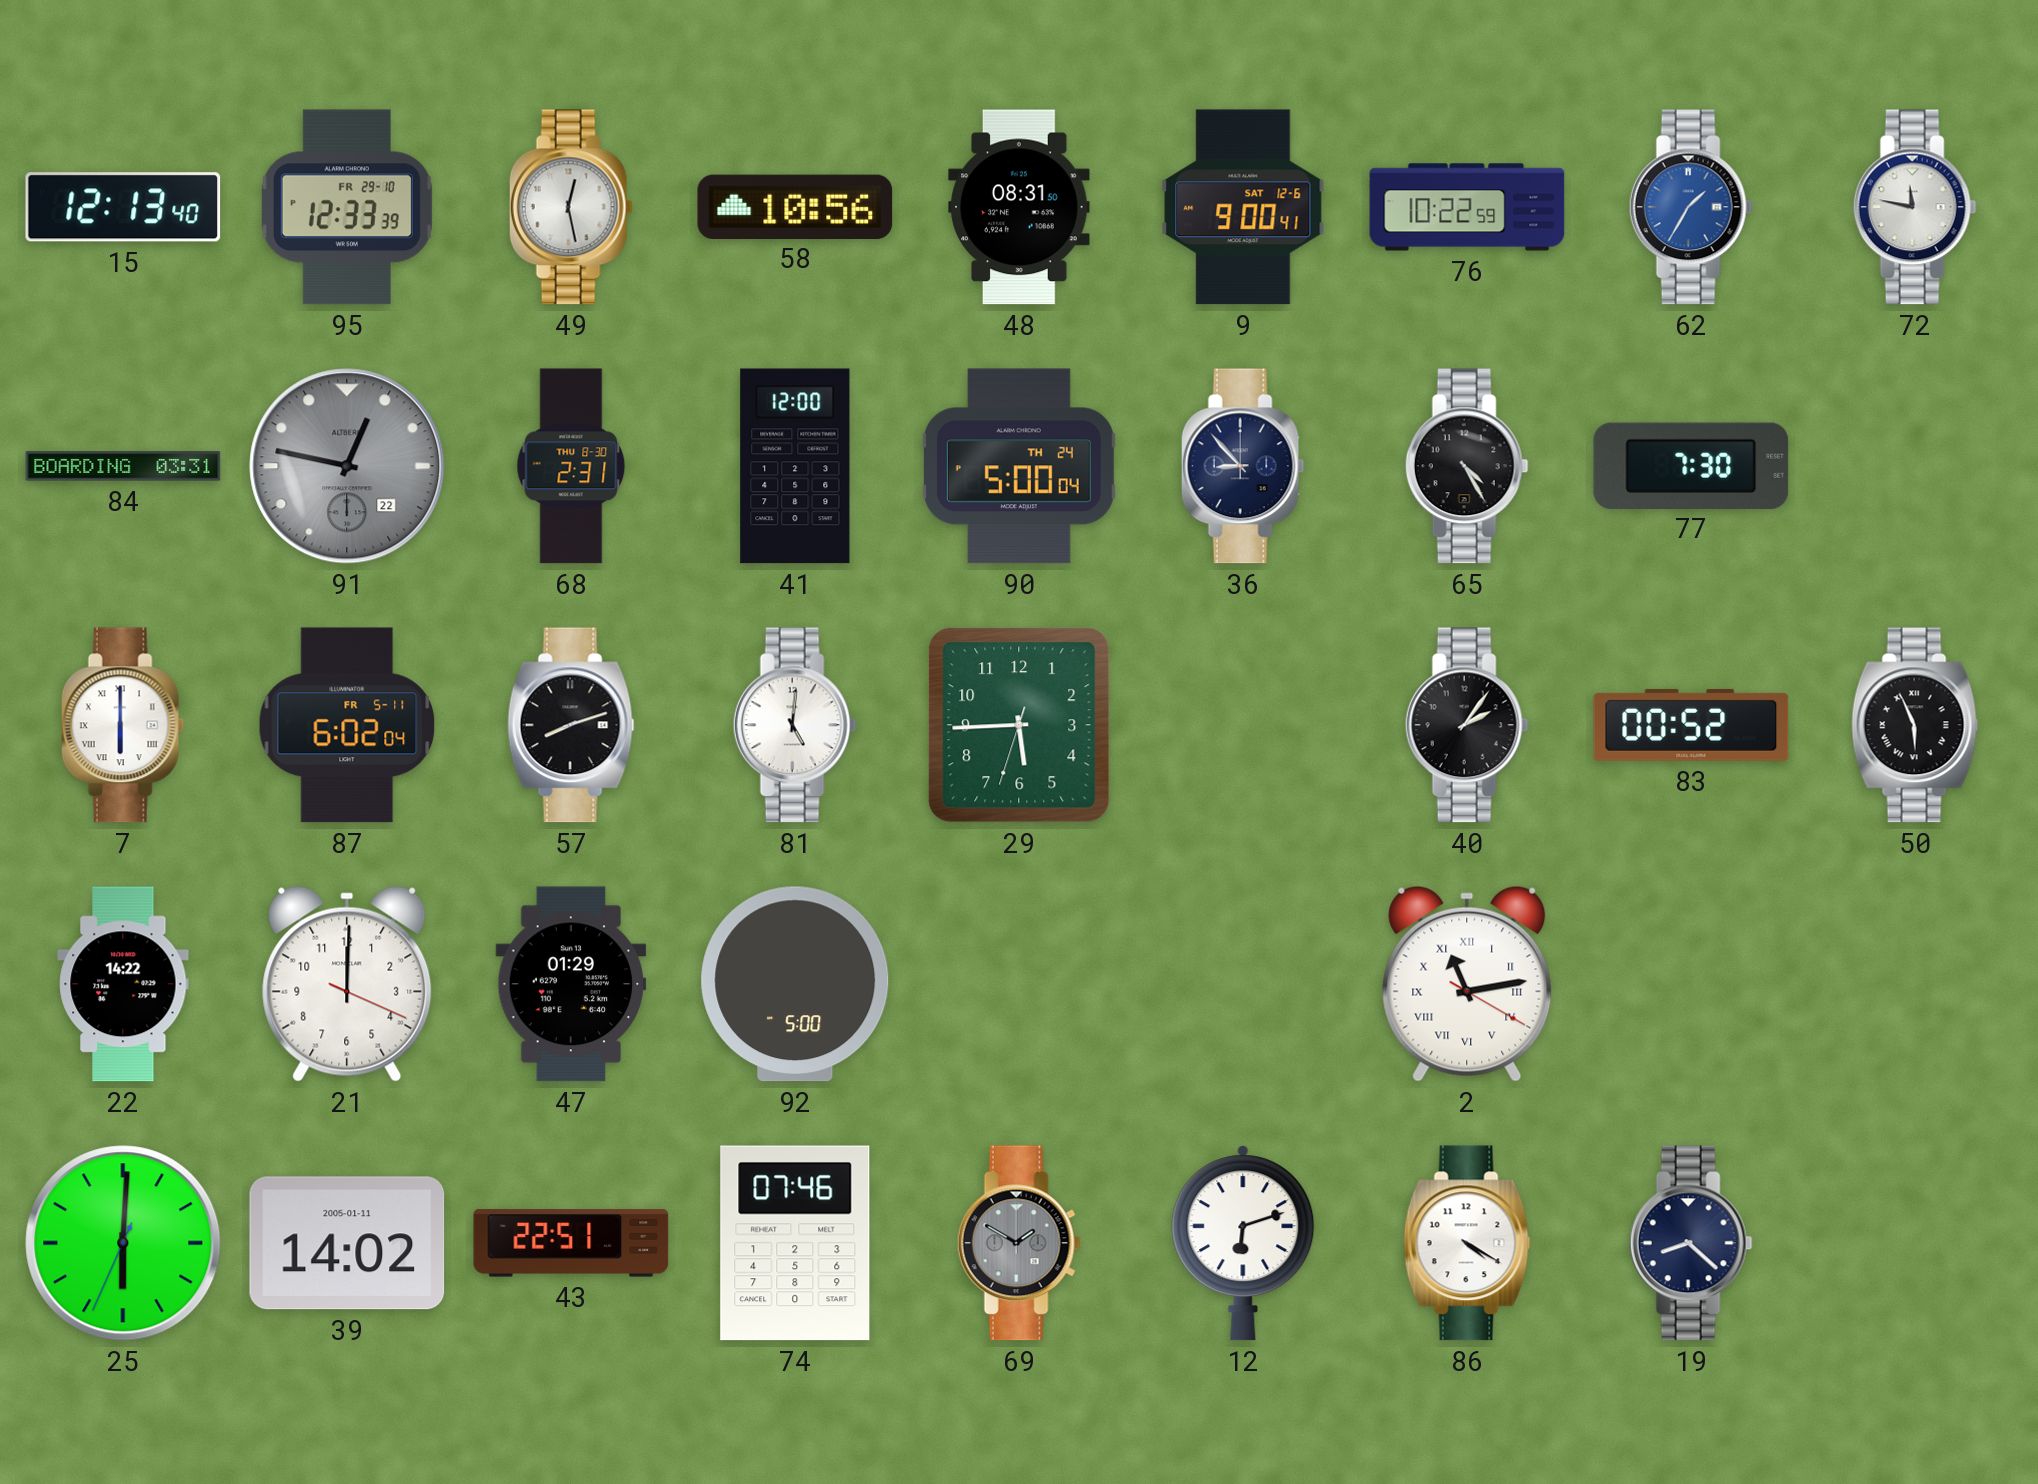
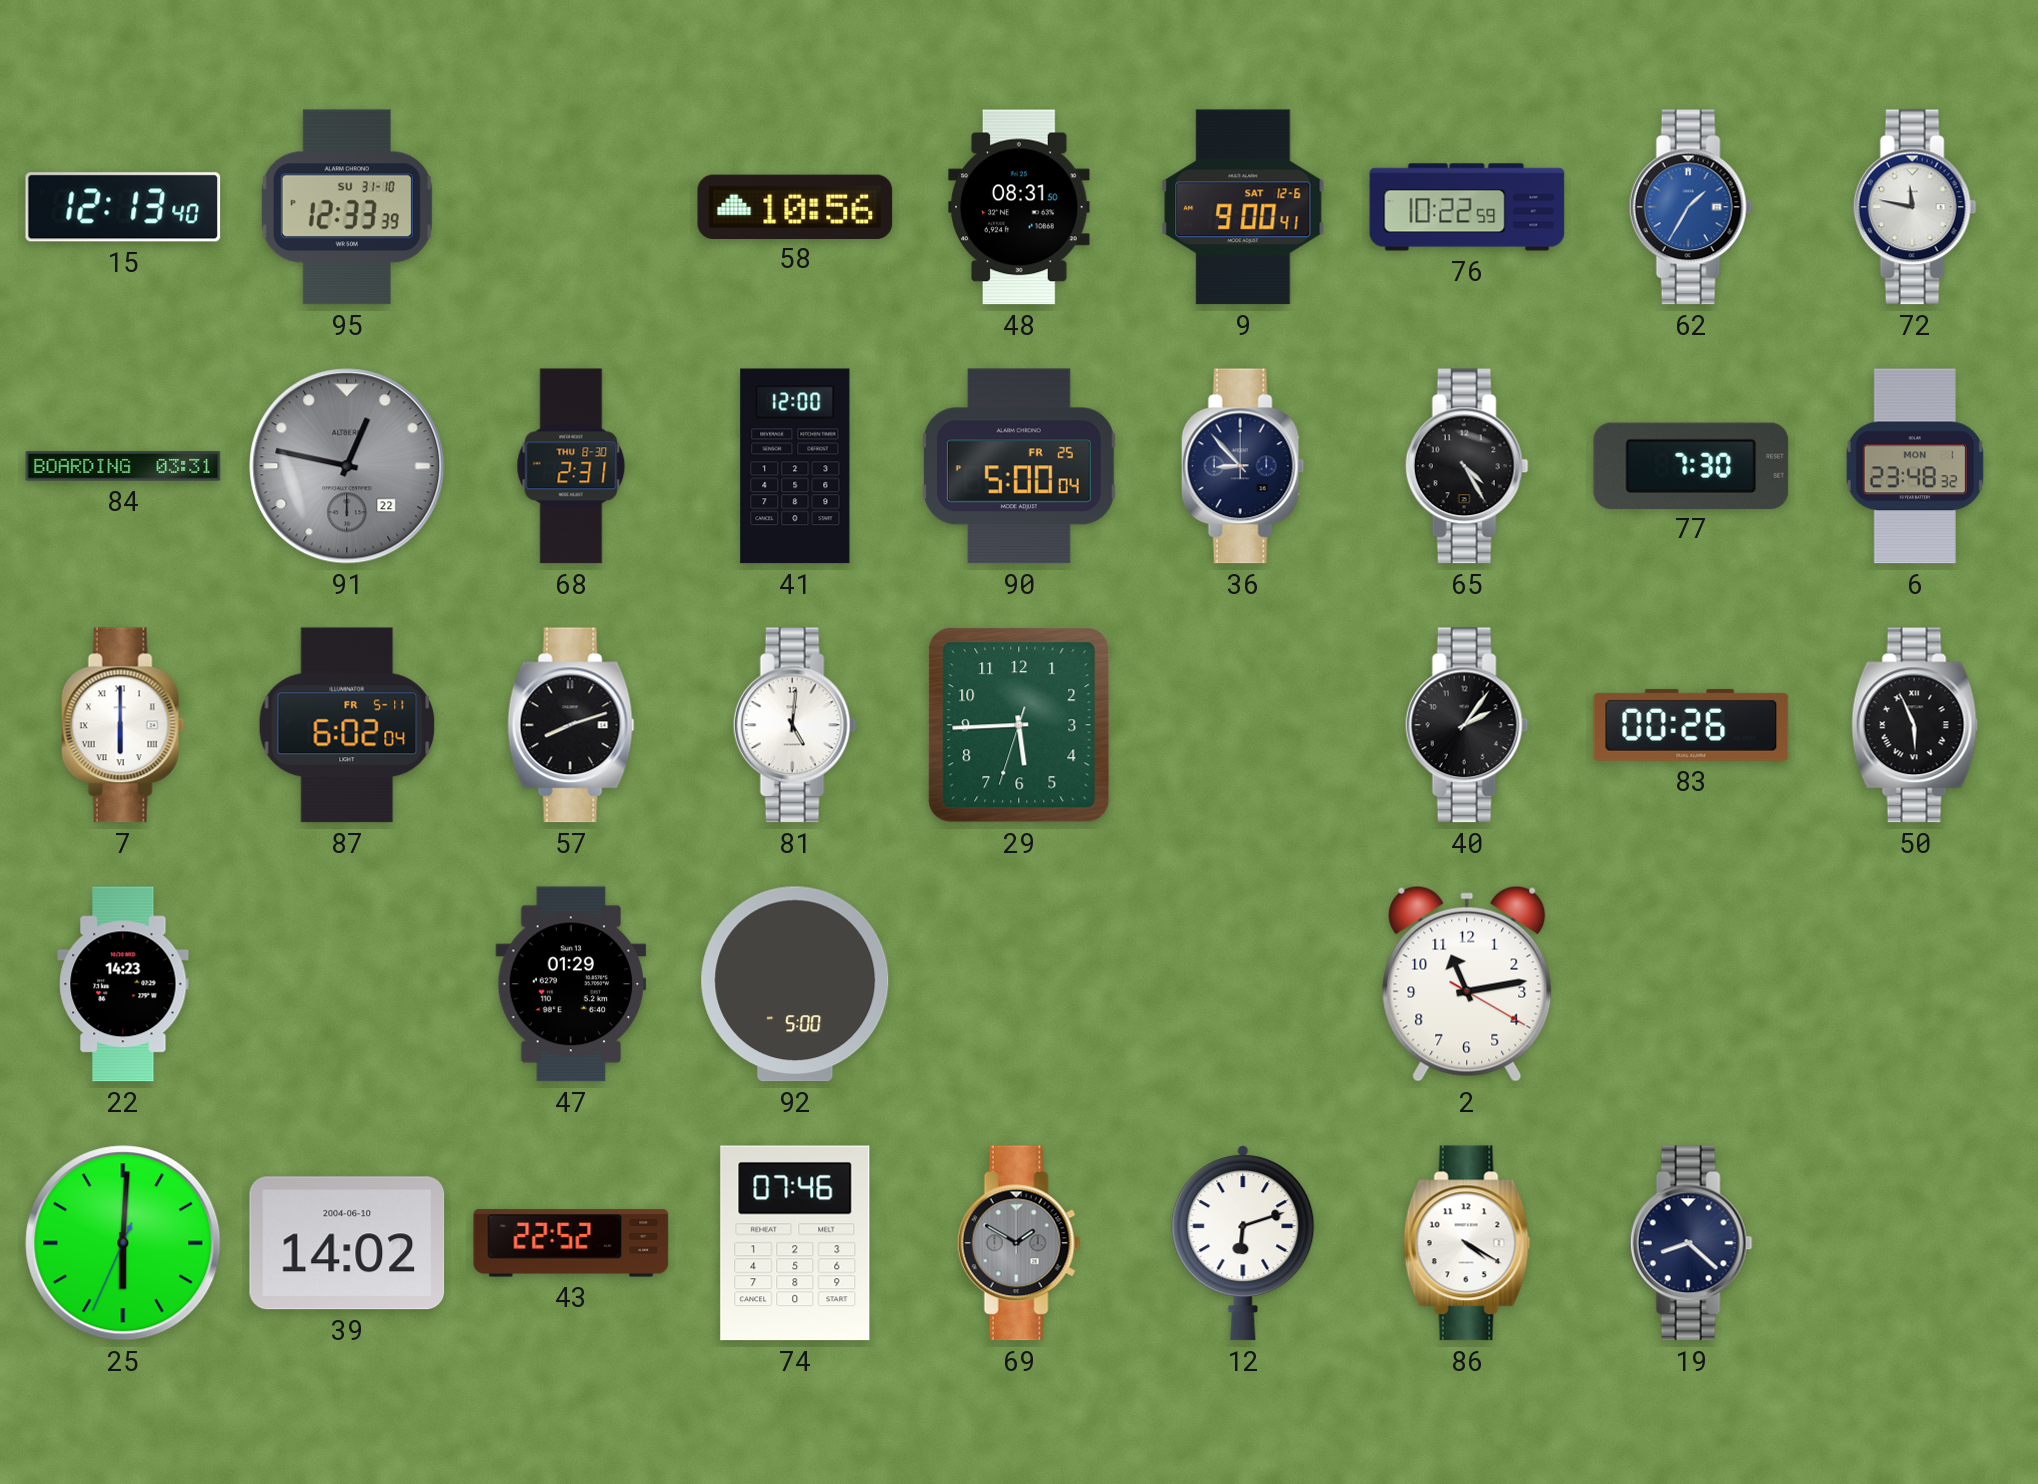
95 date: FR 29-10 -> SU 31-10
49: 12:28 -> none
90 date: TH 24 -> FR 25
6: none -> 23:48
83: 00:52 -> 00:26
22: 14:22 -> 14:23
21: 12:00 -> none
2 numerals: Roman -> Arabic
39 date: 2005-01-11 -> 2004-06-10
43: 22:51 -> 22:52
